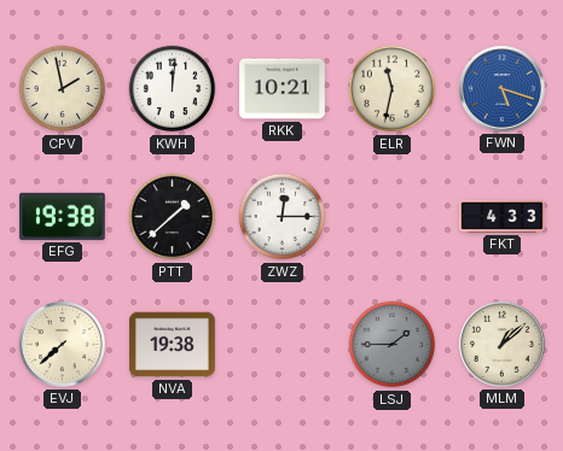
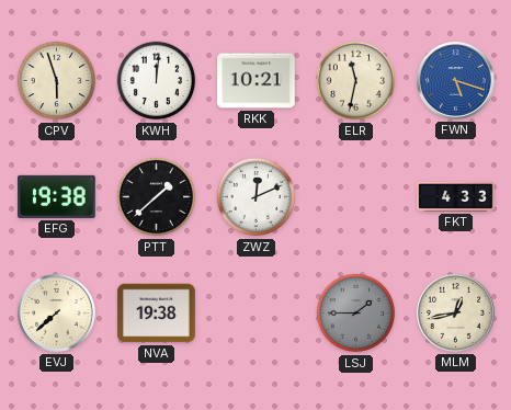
CPV: 1:58 -> 5:57
ZWZ: 12:15 -> 12:11
MLM: 1:08 -> 12:43
